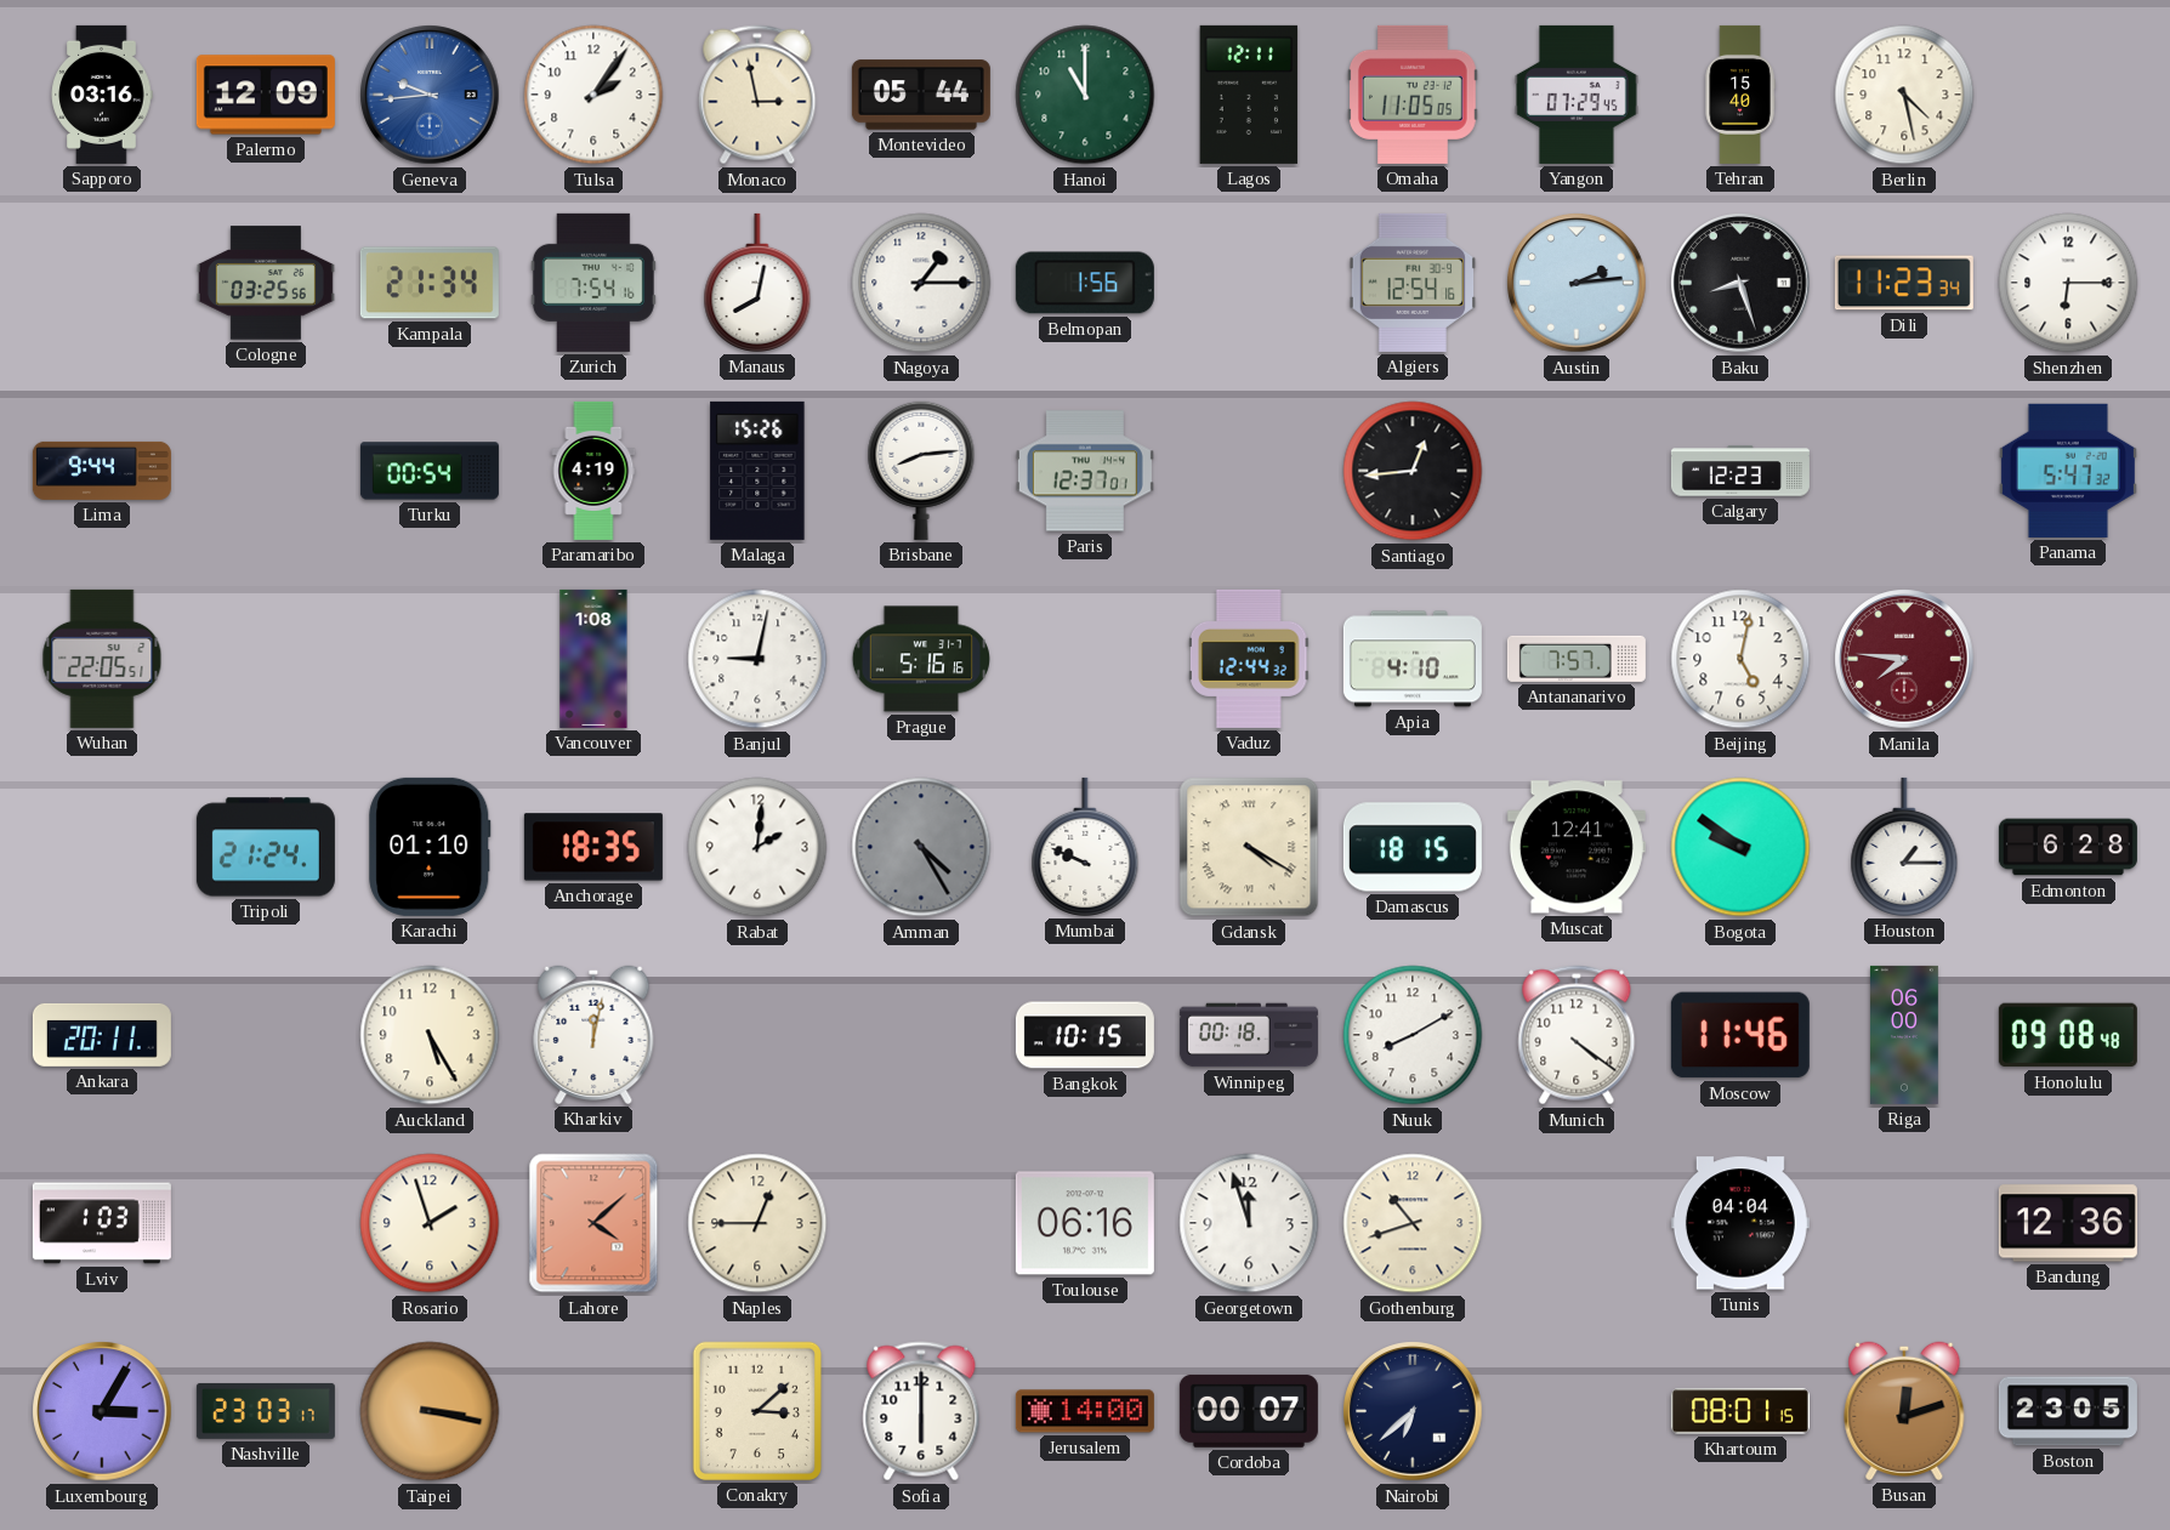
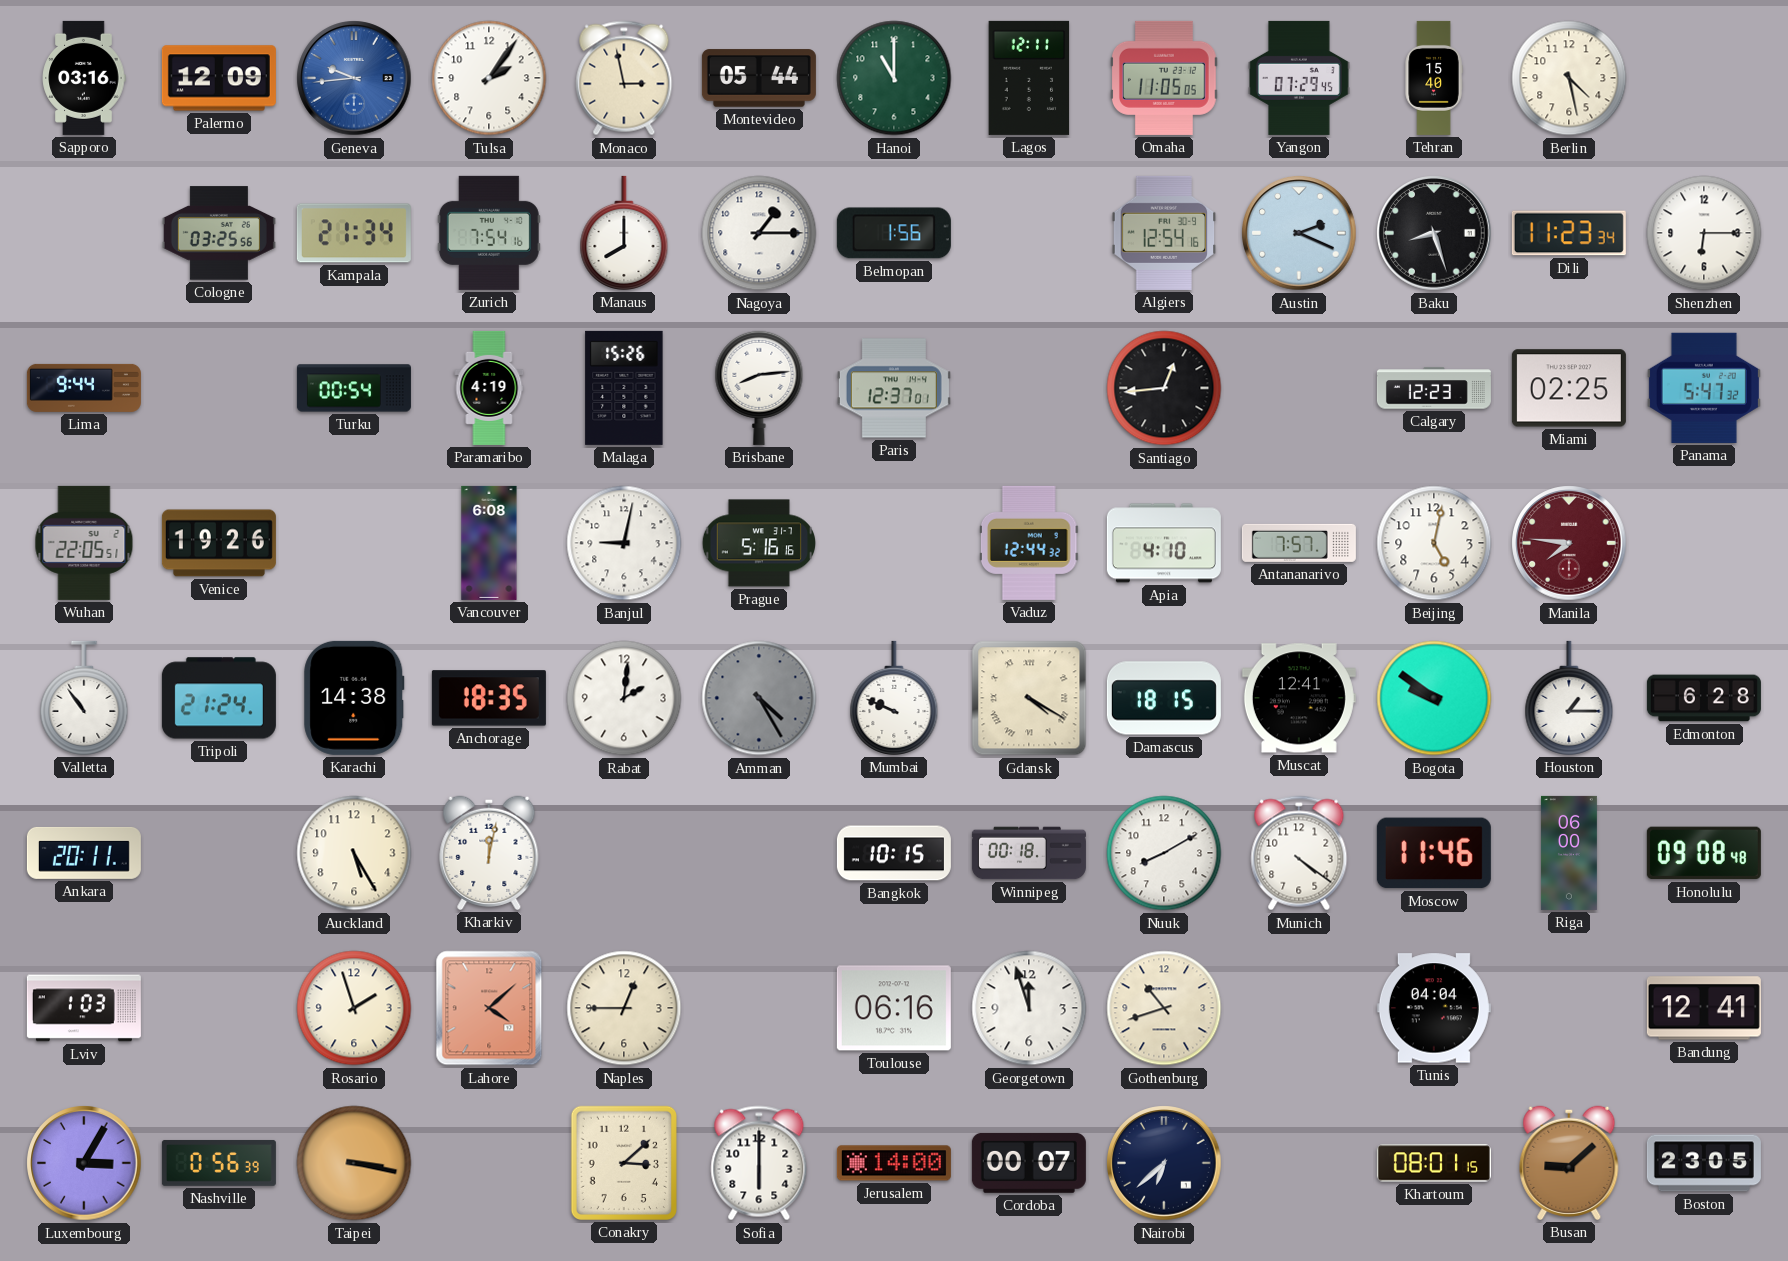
Manaus: 8:02 -> 8:00
Austin: 2:14 -> 2:19
Miami: none -> 02:25
Venice: none -> 19:26
Vancouver: 1:08 -> 6:08
Valletta: none -> 10:54
Karachi: 01:10 -> 14:38
Bandung: 12:36 -> 12:41
Nashville: 23:03 -> 0:56
Busan: 12:12 -> 9:08
